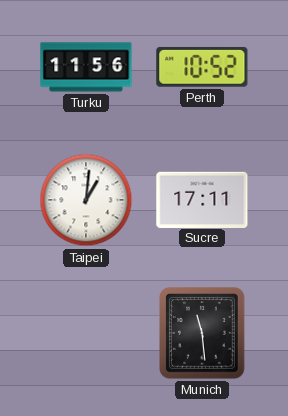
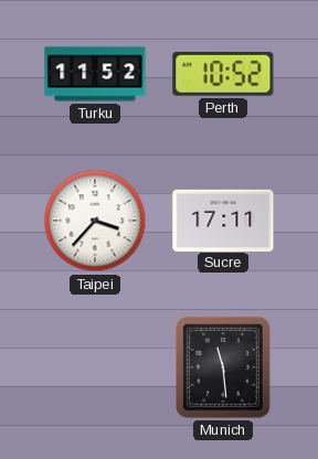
Turku: 11:56 -> 11:52
Taipei: 1:01 -> 3:37
